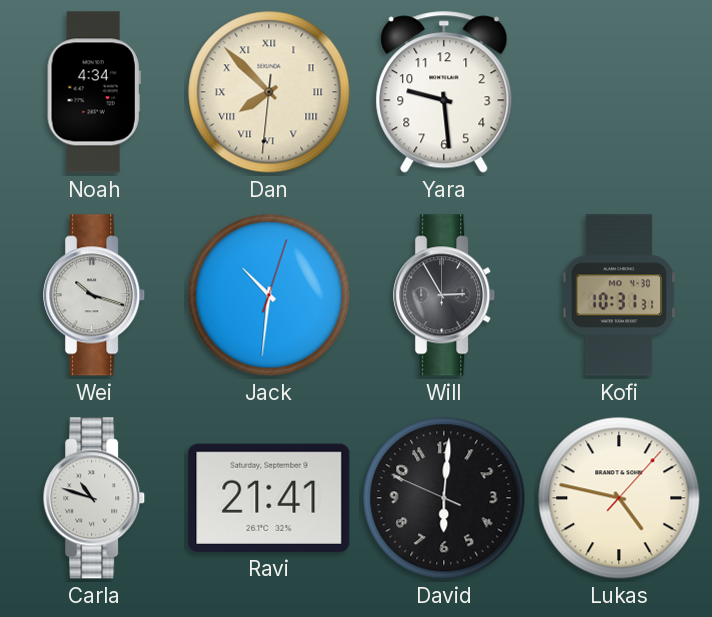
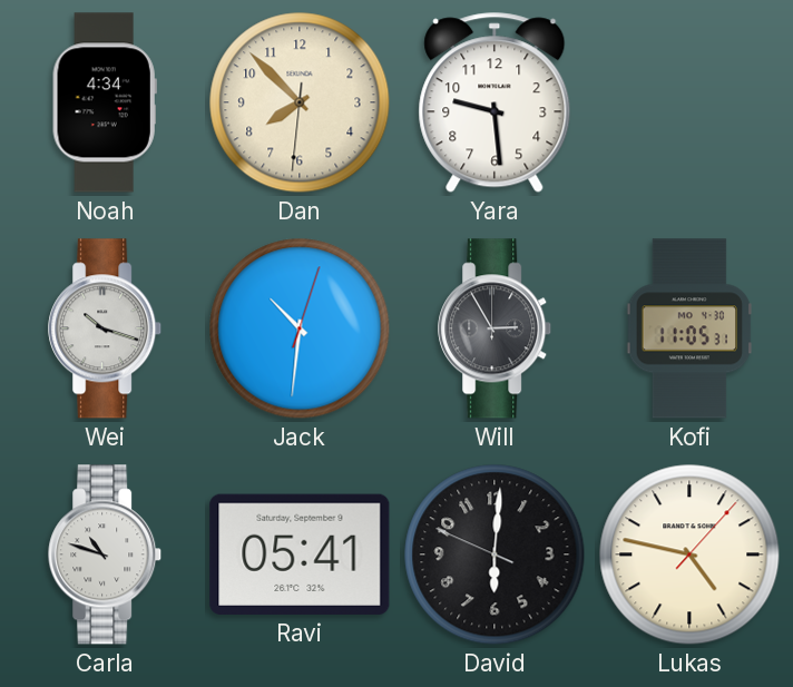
Dan numerals: Roman -> Arabic
Kofi: 10:31 -> 11:05
Ravi: 21:41 -> 05:41
